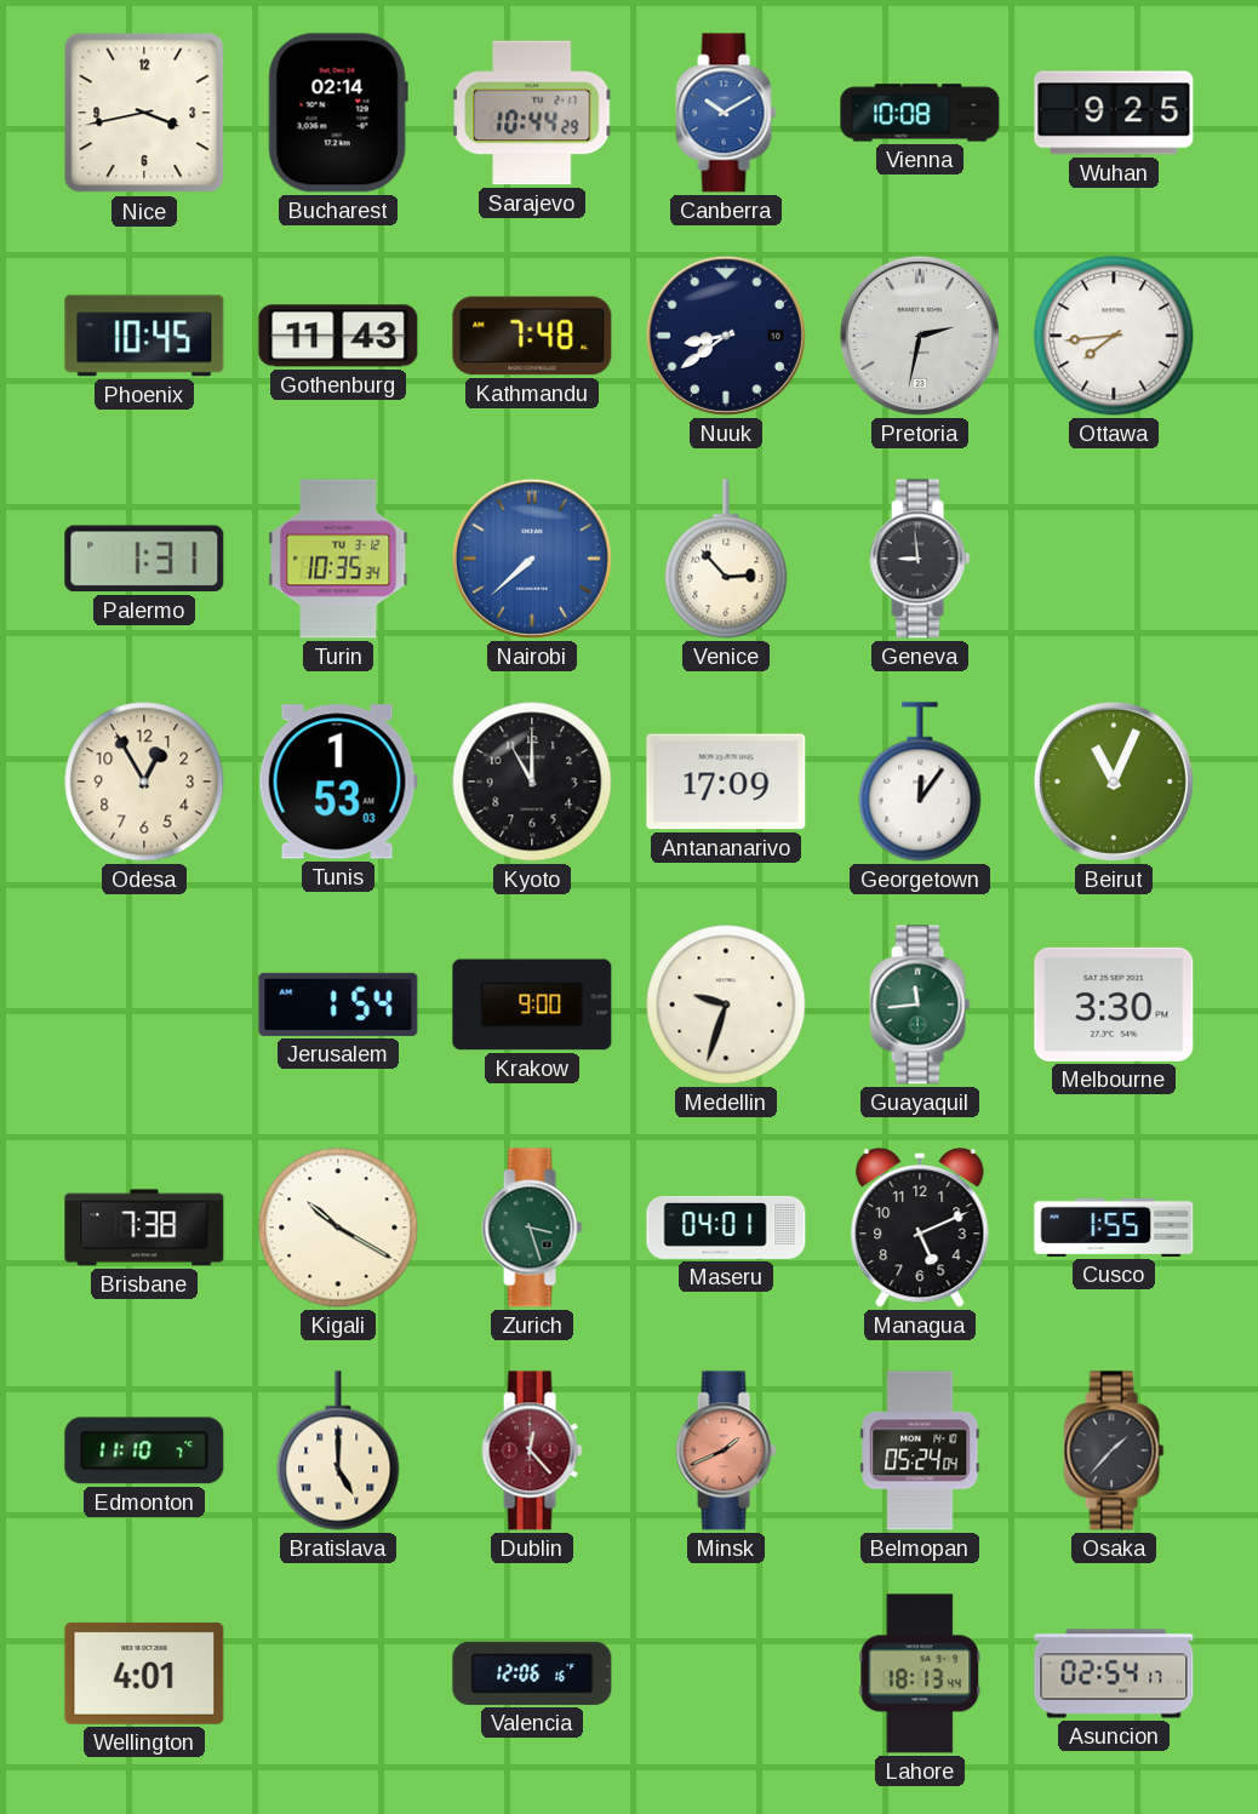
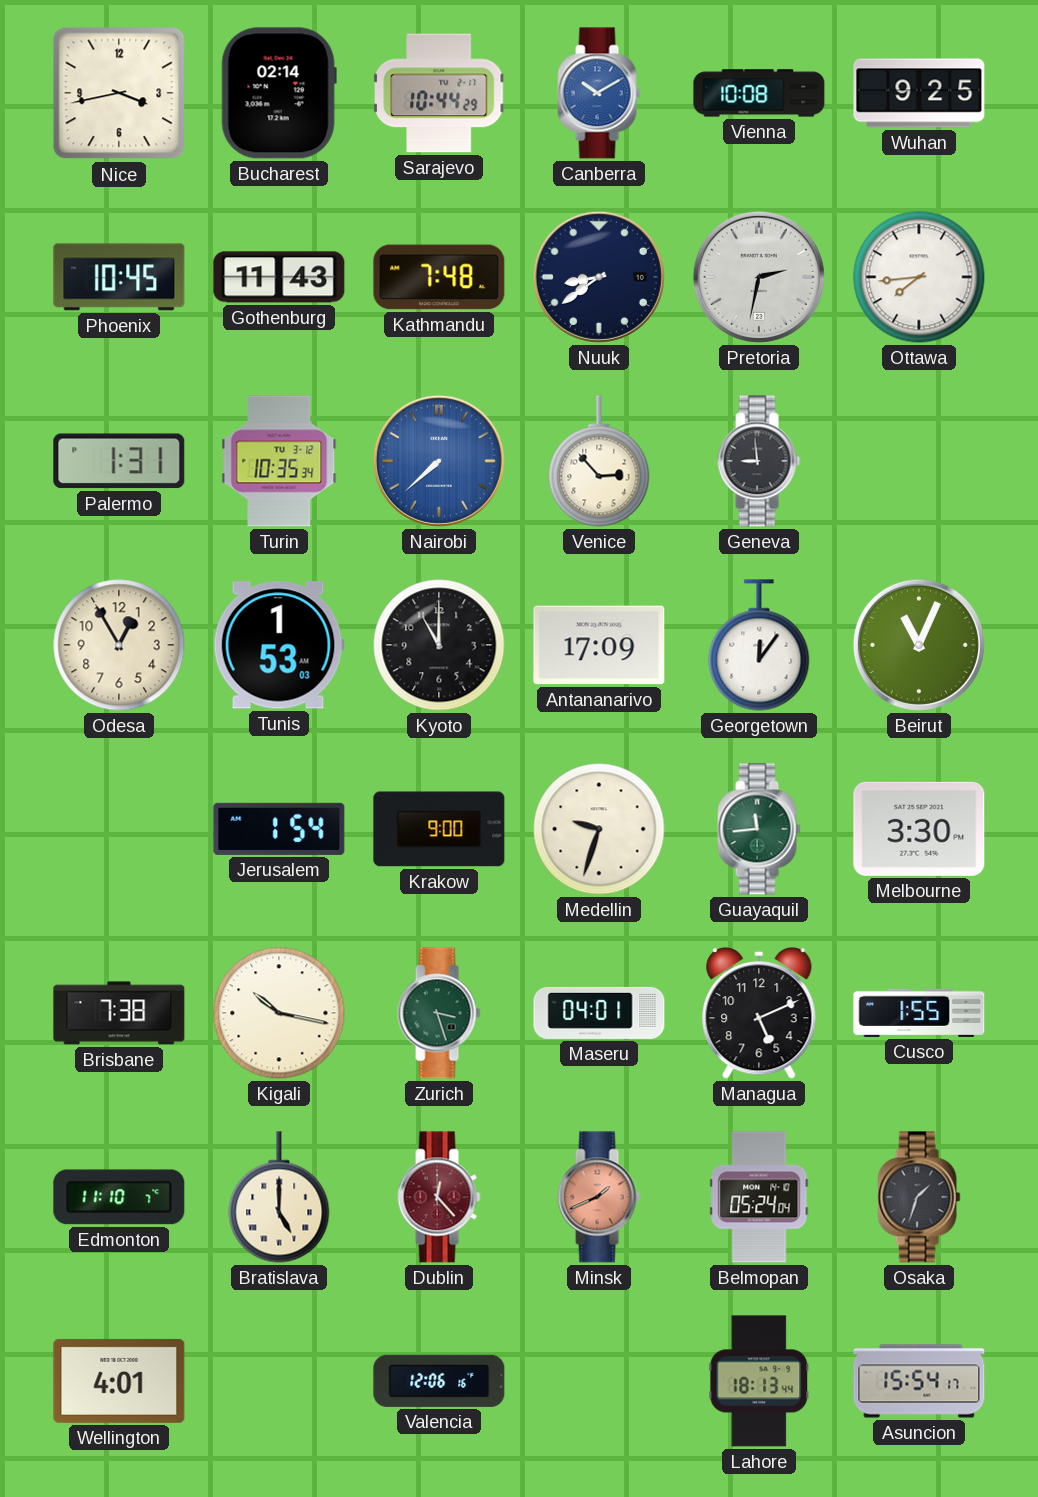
Kigali: 10:20 -> 10:17
Osaka: 1:37 -> 1:33
Asuncion: 02:54 -> 15:54
